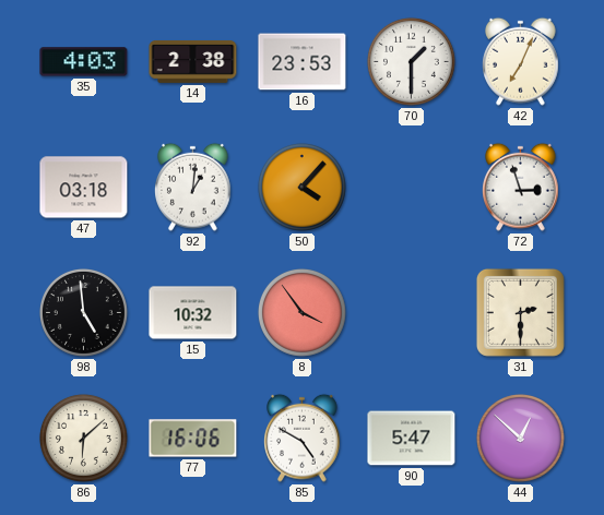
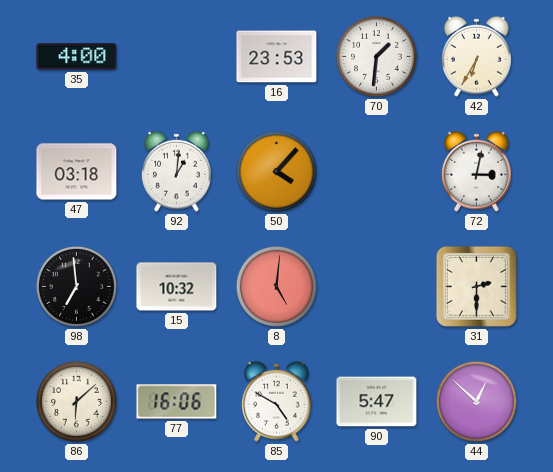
35: 4:03 -> 4:00
14: 2:38 -> none
70: 1:30 -> 1:31
42: 7:04 -> 6:35
72: 2:57 -> 3:02
98: 4:59 -> 6:59
8: 3:54 -> 5:01
